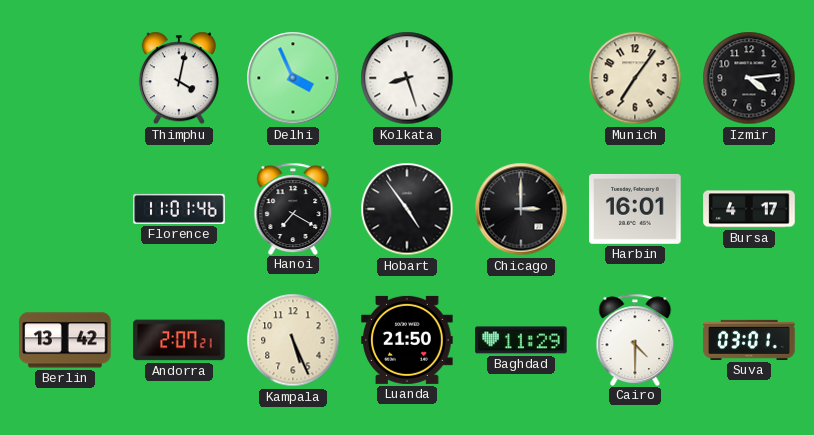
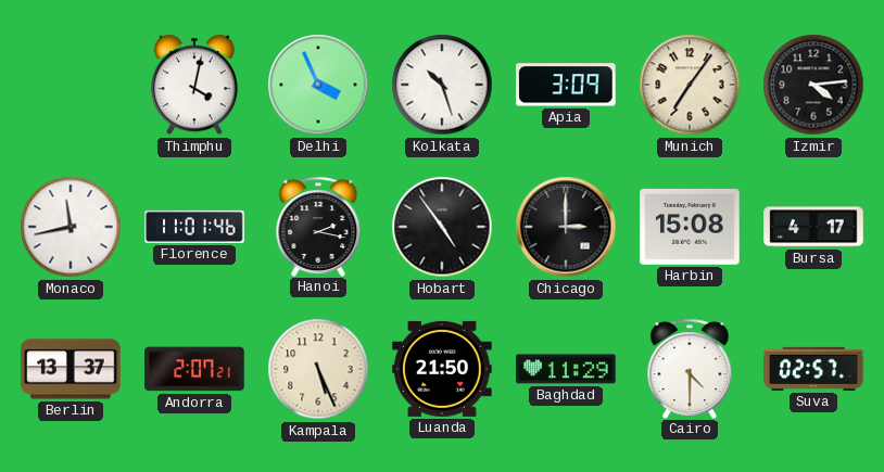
Kolkata: 8:27 -> 10:27
Apia: none -> 3:09
Monaco: none -> 11:43
Hanoi: 7:20 -> 2:17
Harbin: 16:01 -> 15:08
Berlin: 13:42 -> 13:37
Suva: 03:01 -> 02:57
